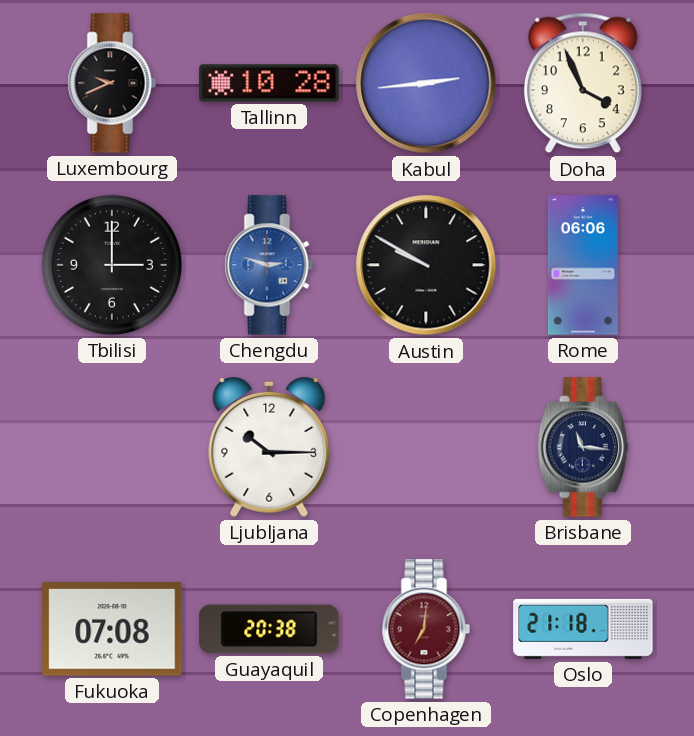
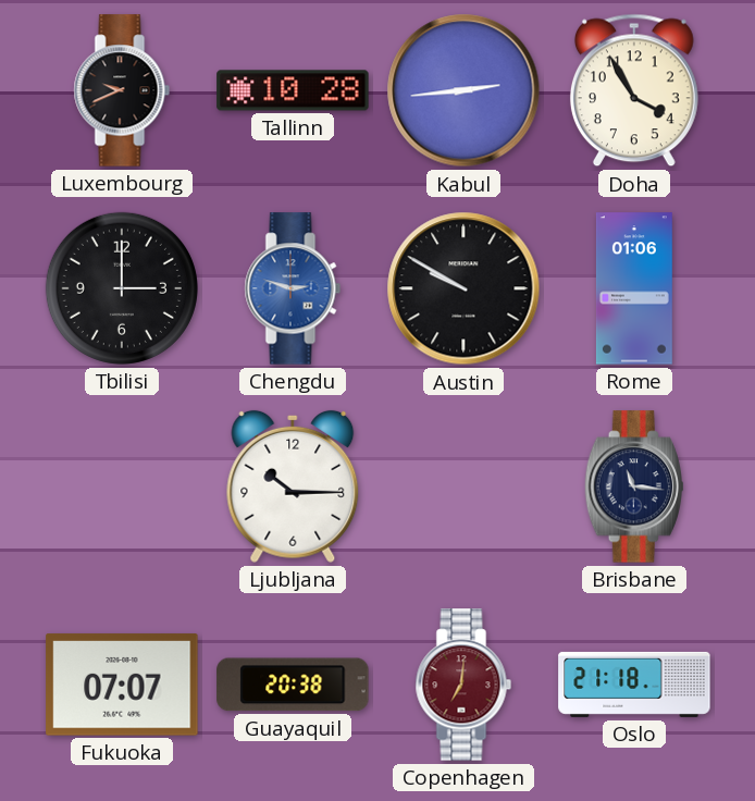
Doha: 3:56 -> 3:55
Rome: 06:06 -> 01:06
Fukuoka: 07:08 -> 07:07
